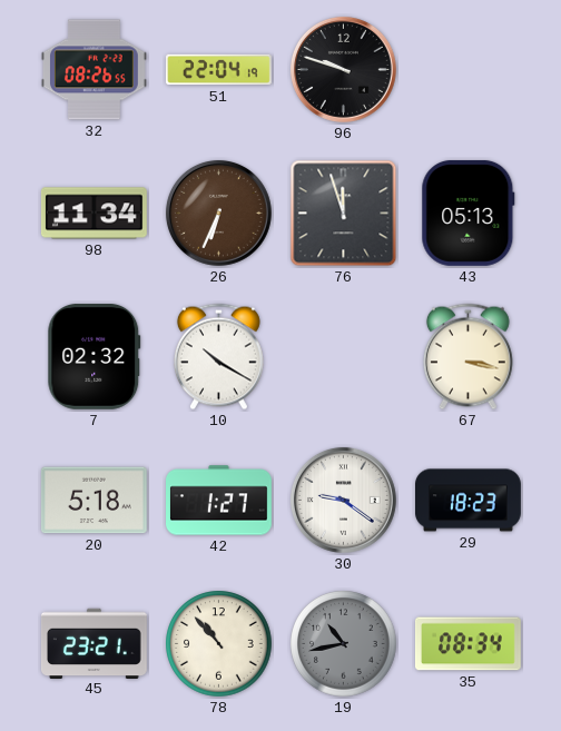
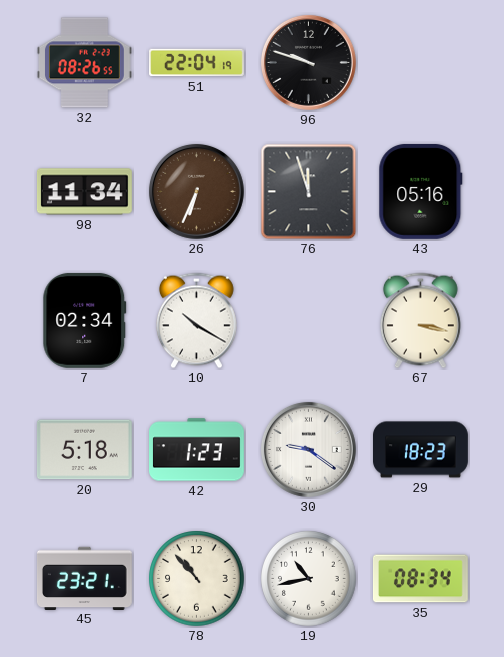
43: 05:13 -> 05:16
7: 02:32 -> 02:34
42: 1:27 -> 1:23
19 dial: grey -> white
